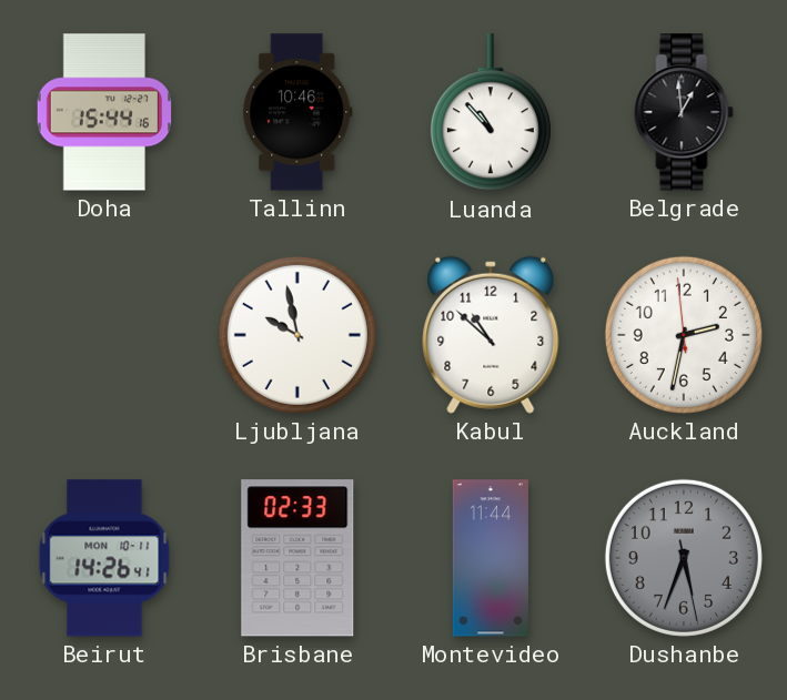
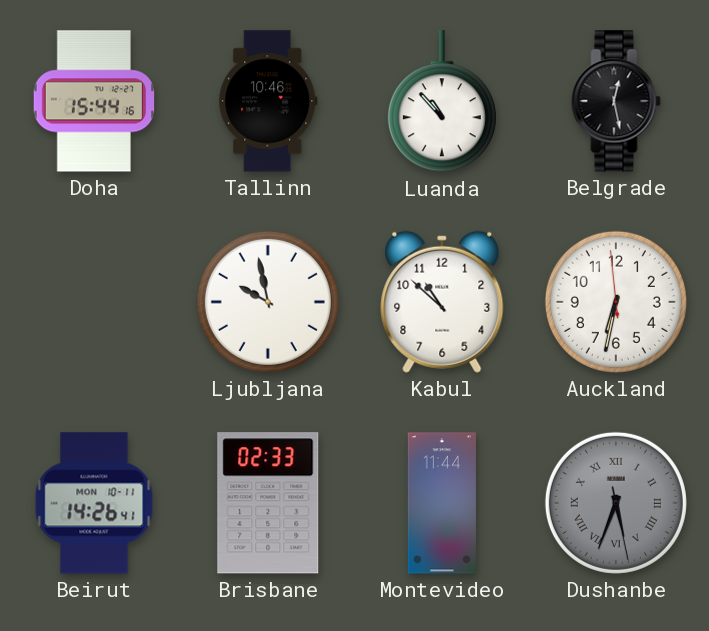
Belgrade: 12:59 -> 12:28
Auckland: 2:31 -> 6:31
Dushanbe numerals: Arabic -> Roman
